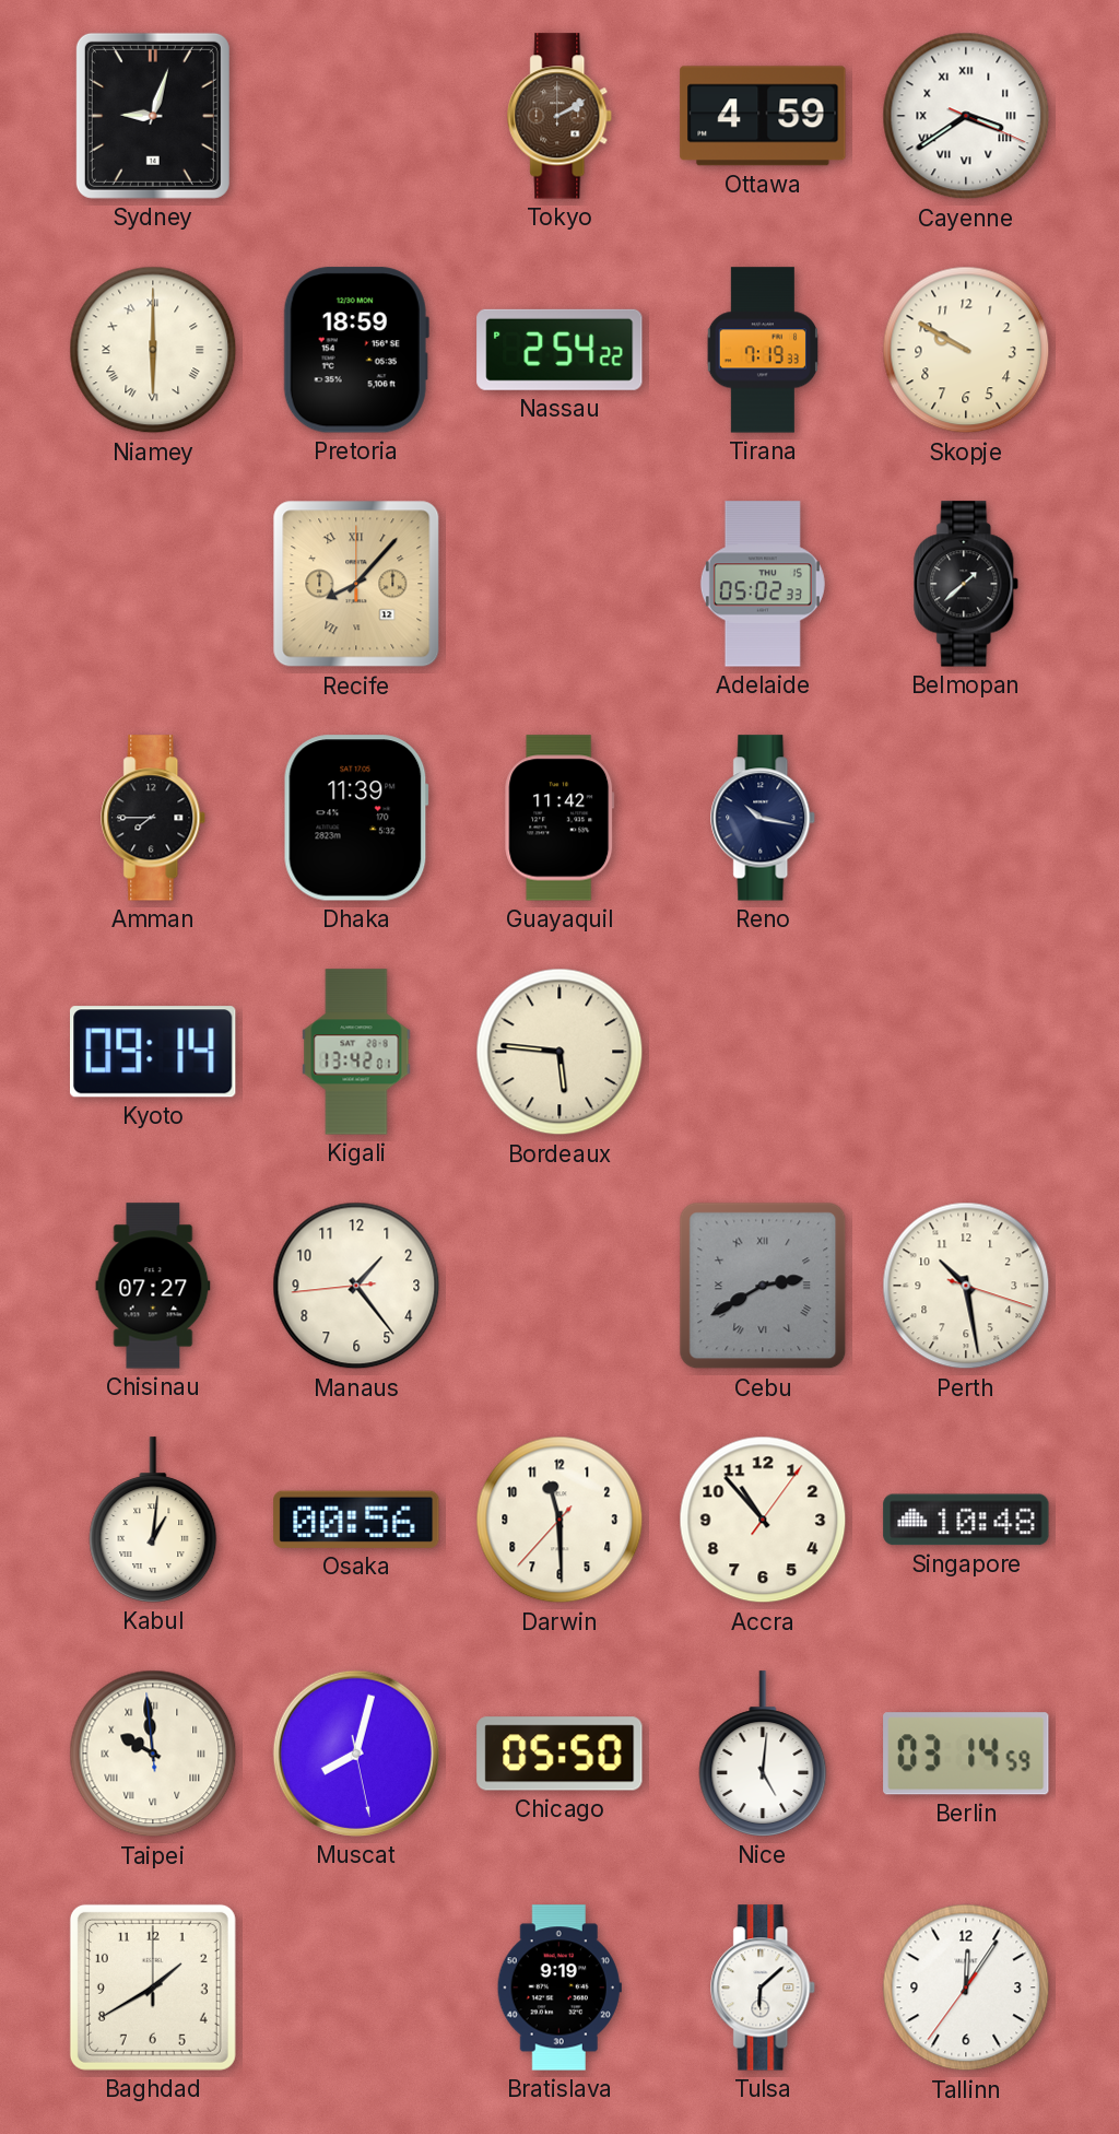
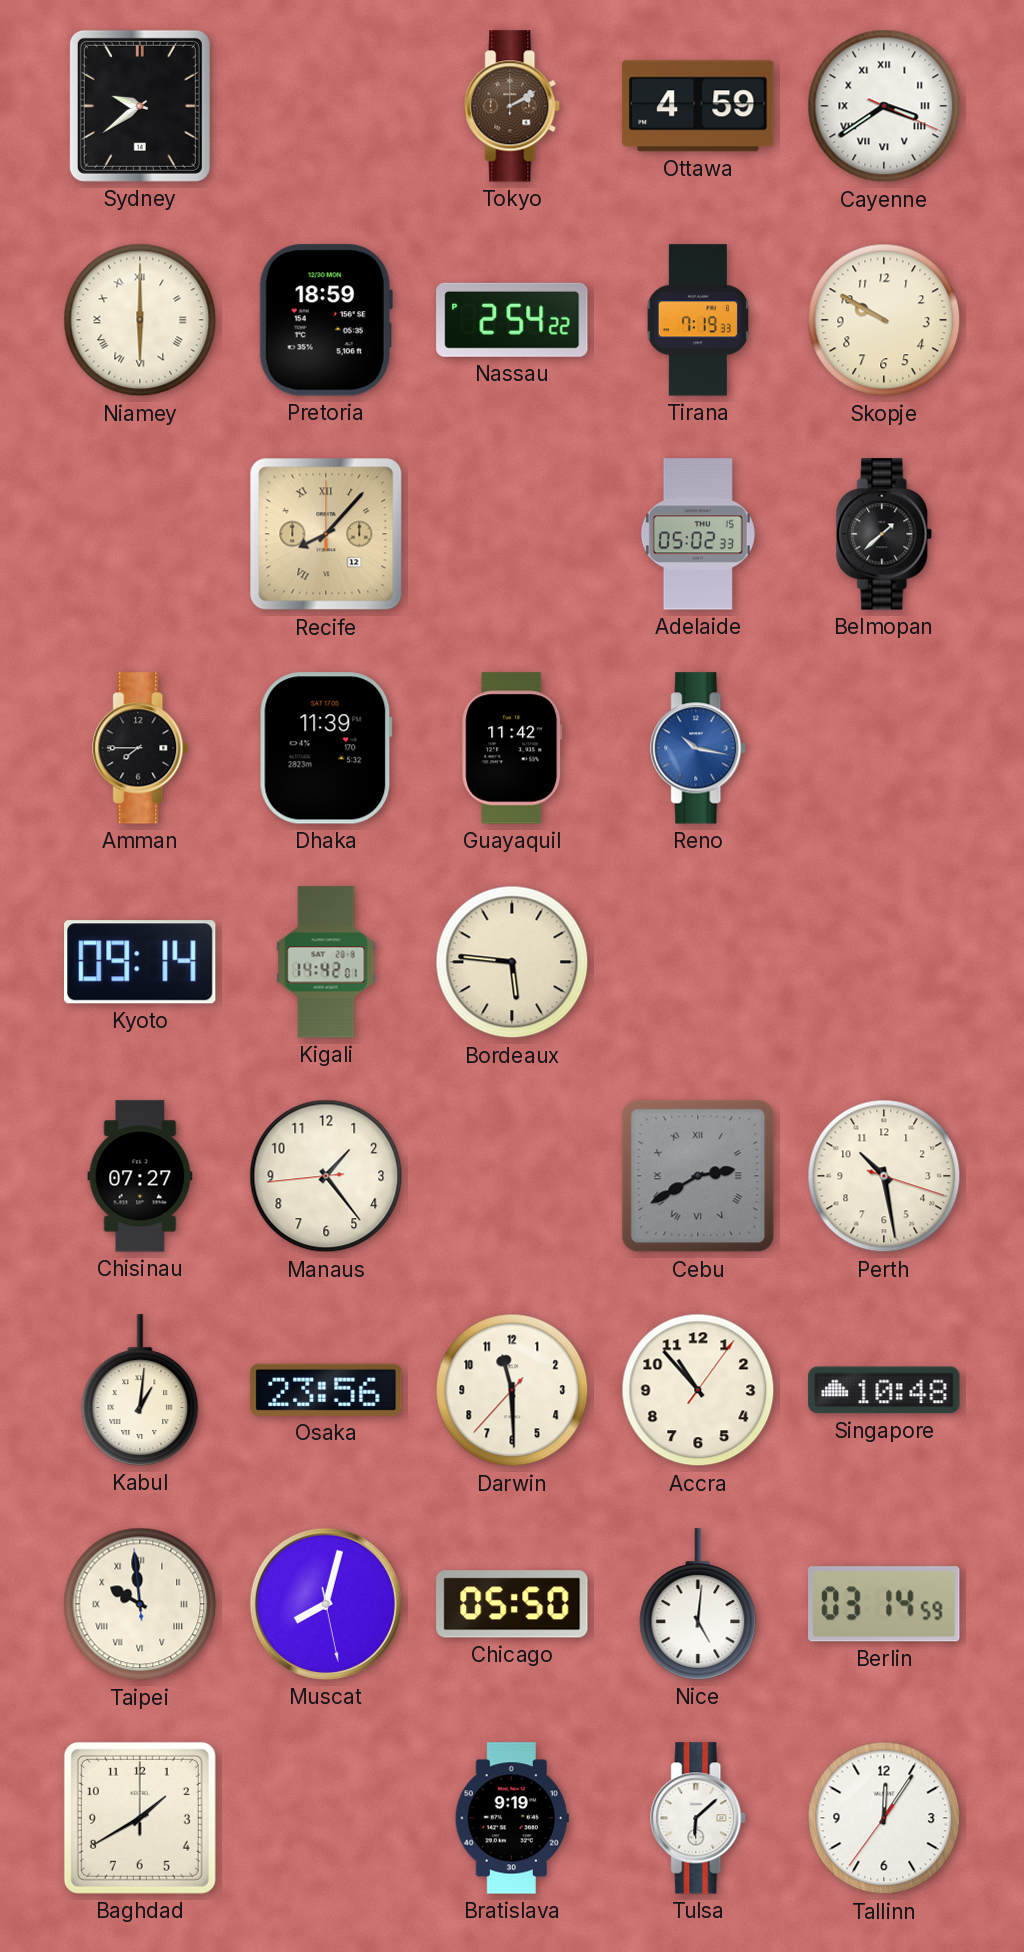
Sydney: 9:03 -> 9:39
Reno dial: navy -> blue
Kigali: 13:42 -> 14:42
Osaka: 00:56 -> 23:56
